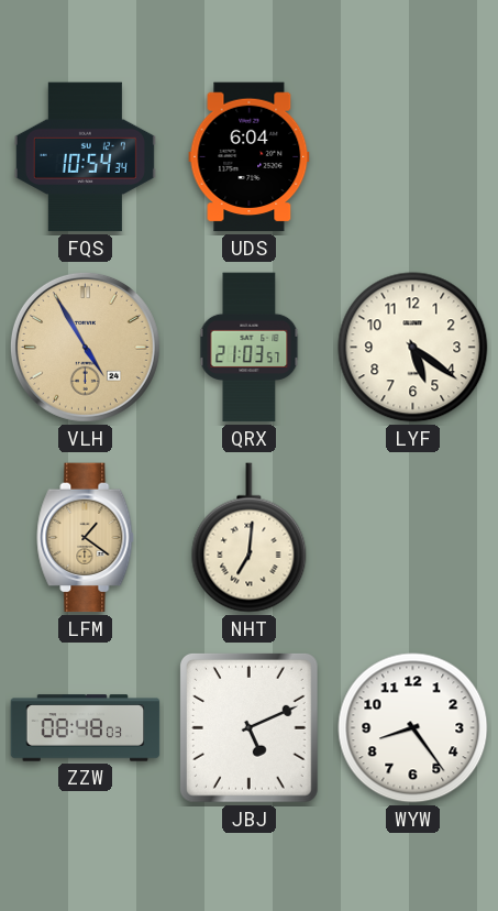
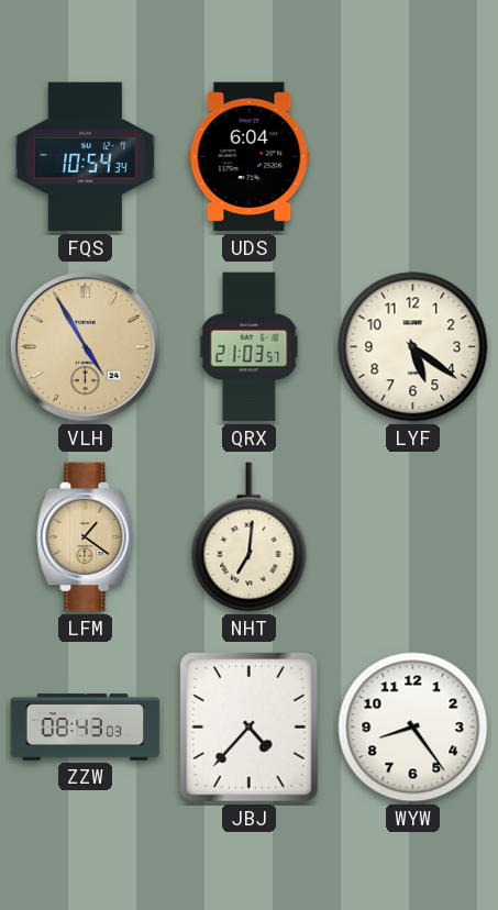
ZZW: 08:48 -> 08:43
JBJ: 5:11 -> 4:37
